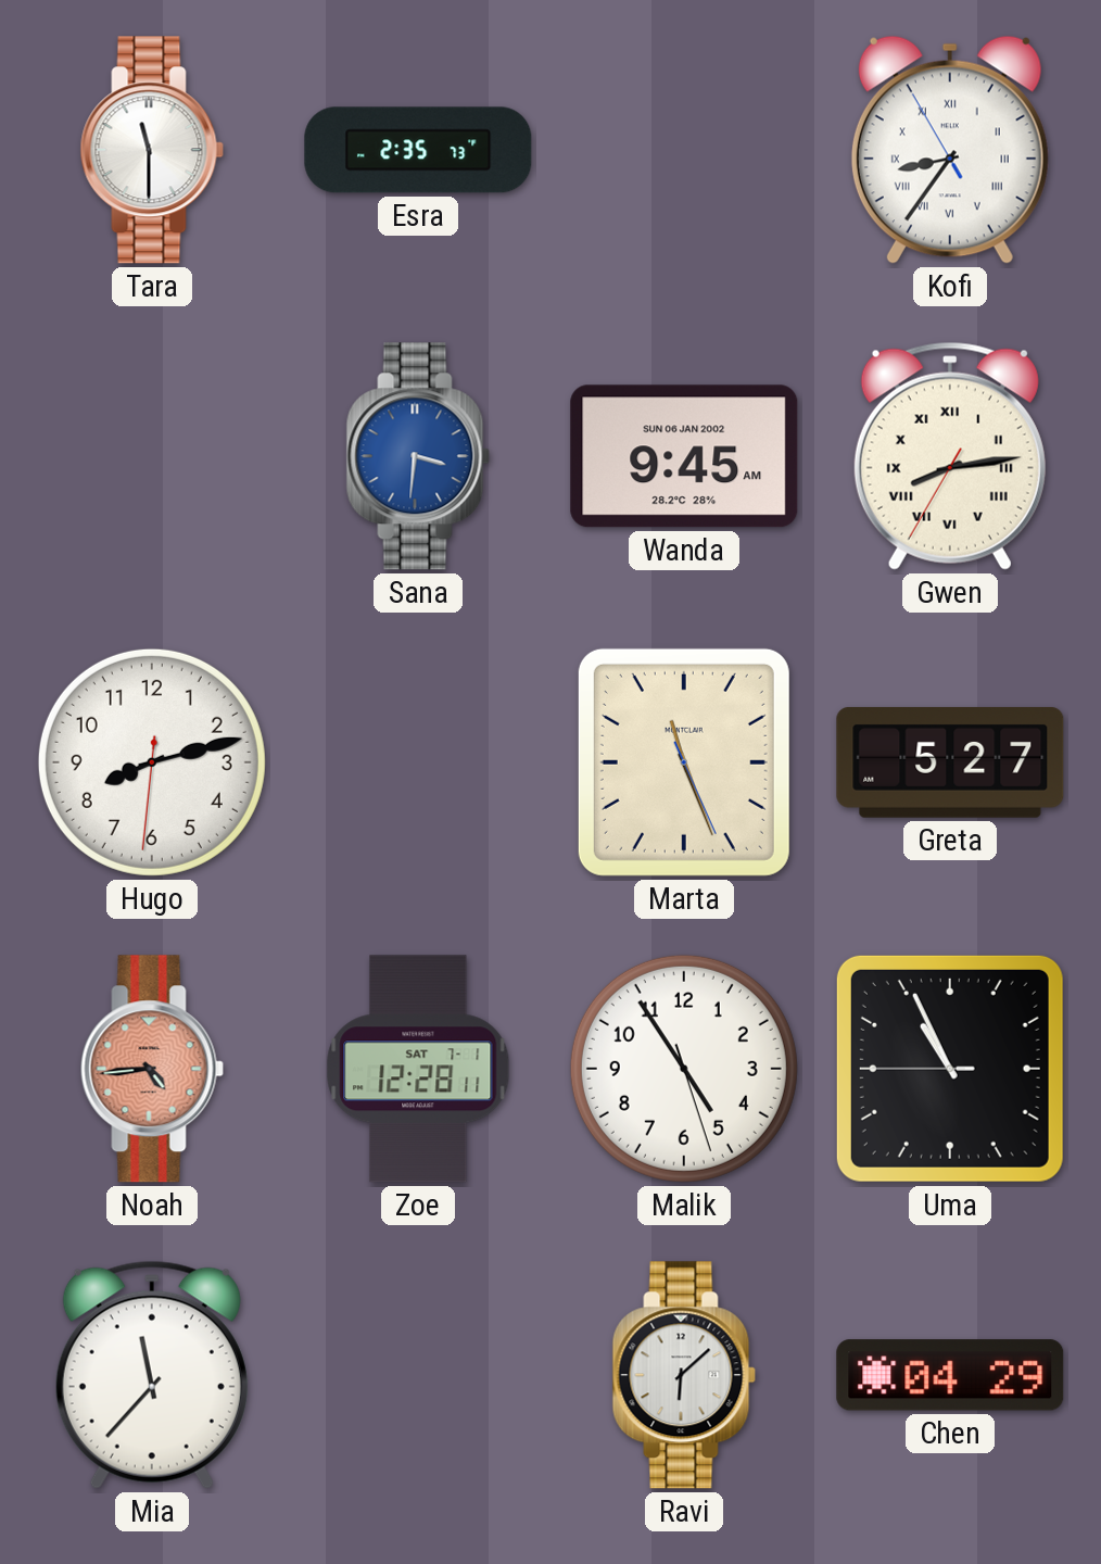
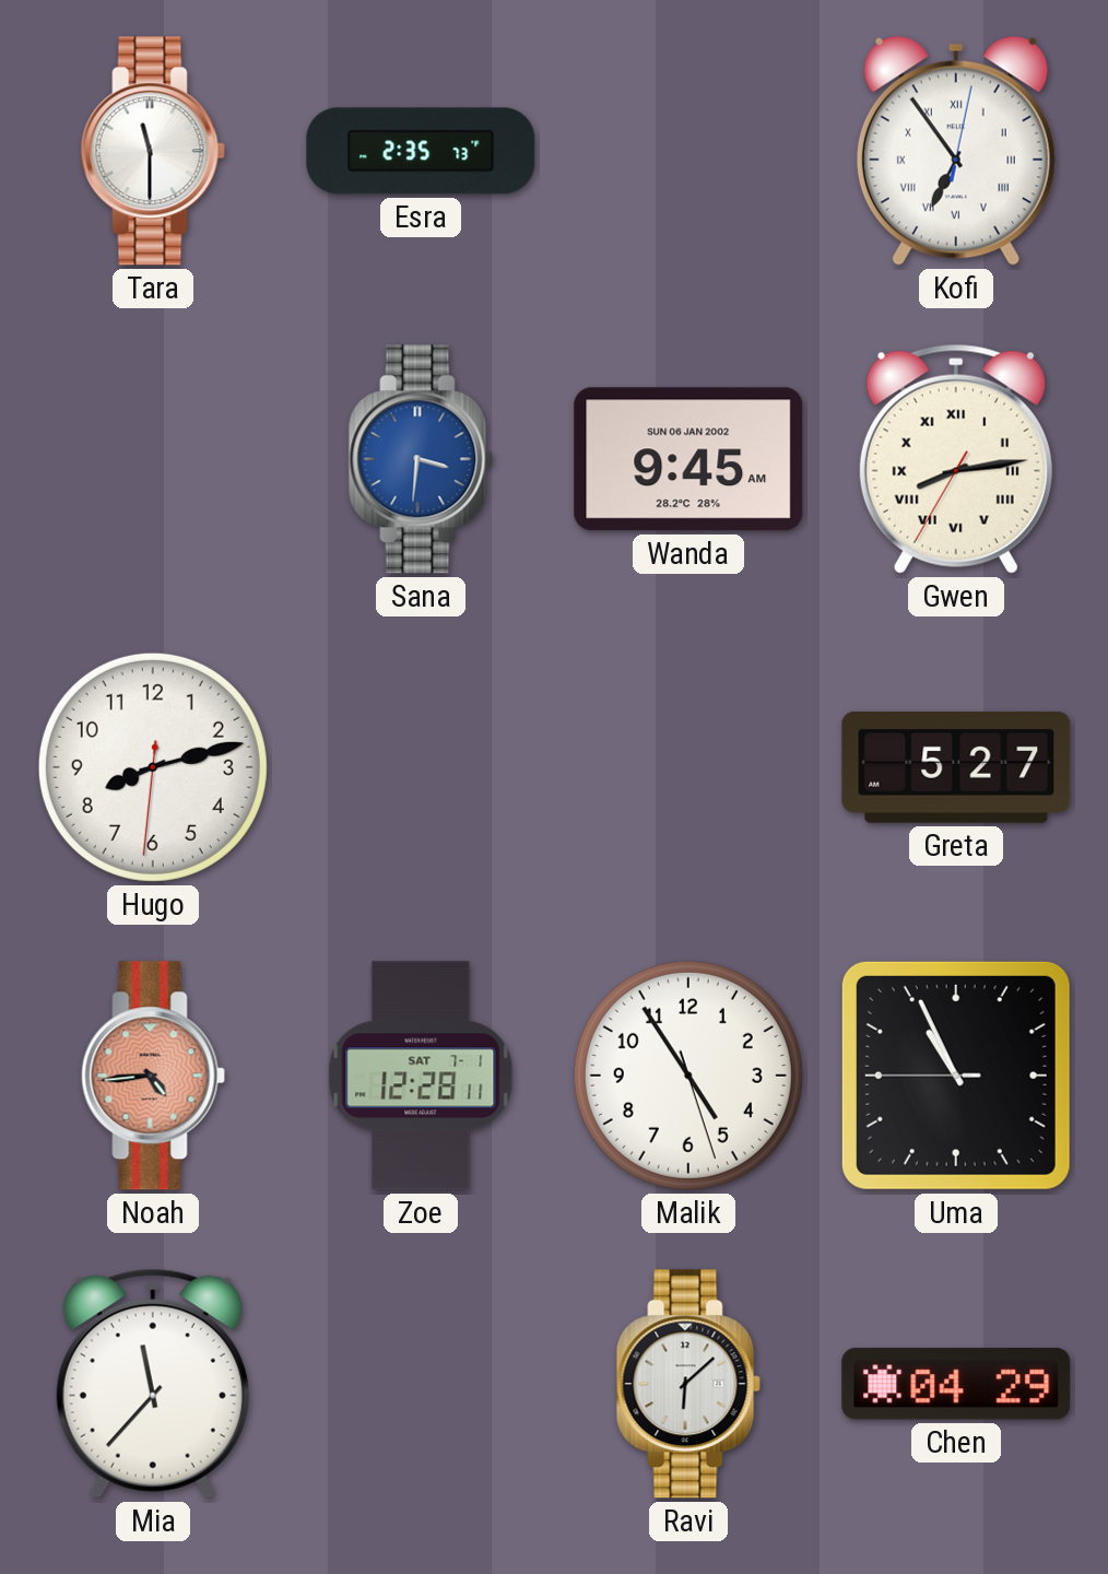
Kofi: 8:35 -> 6:54
Marta: 11:26 -> none
